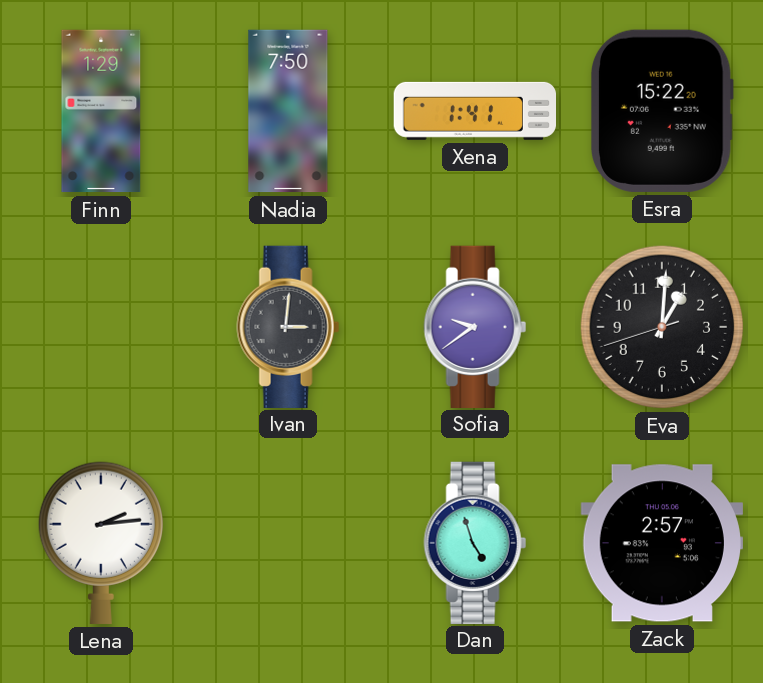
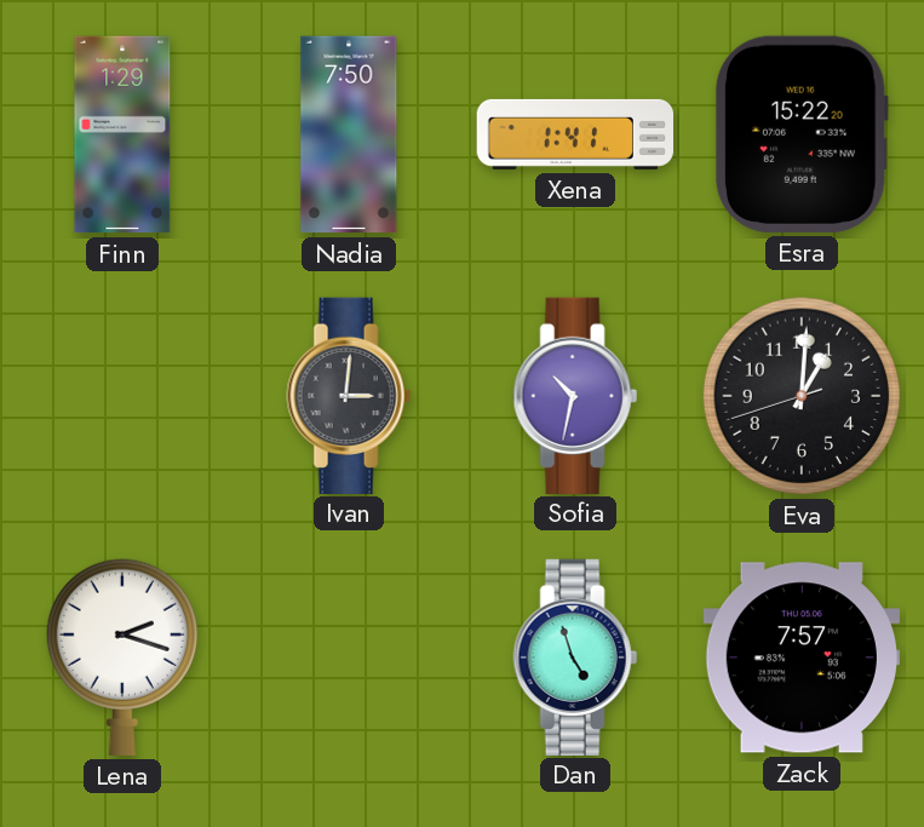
Sofia: 9:39 -> 10:32
Lena: 2:14 -> 2:18
Zack: 2:57 -> 7:57
